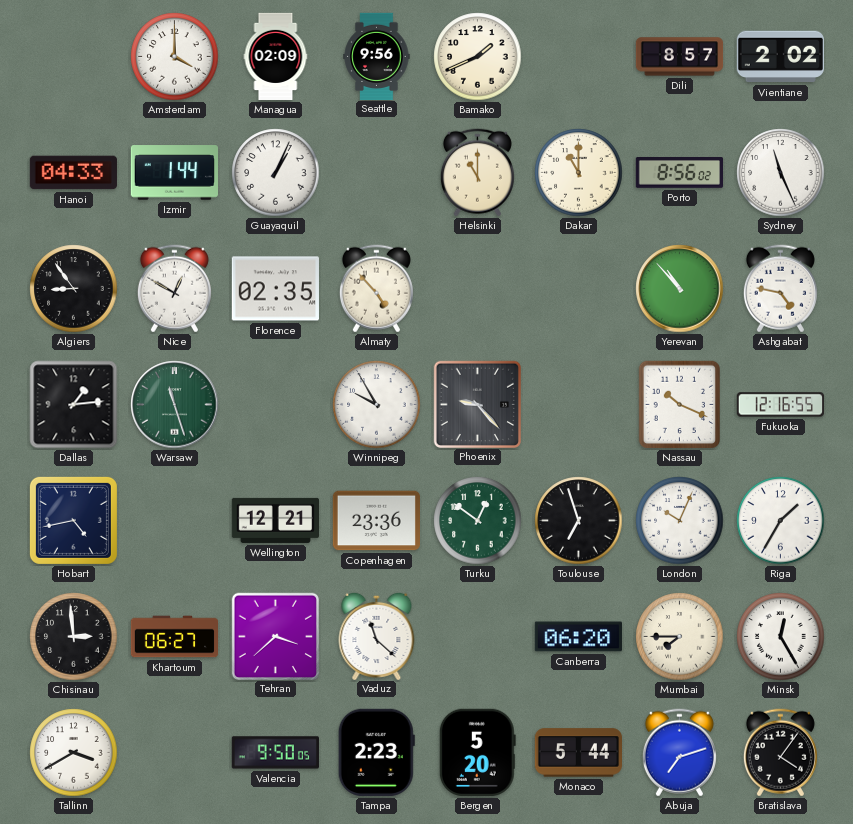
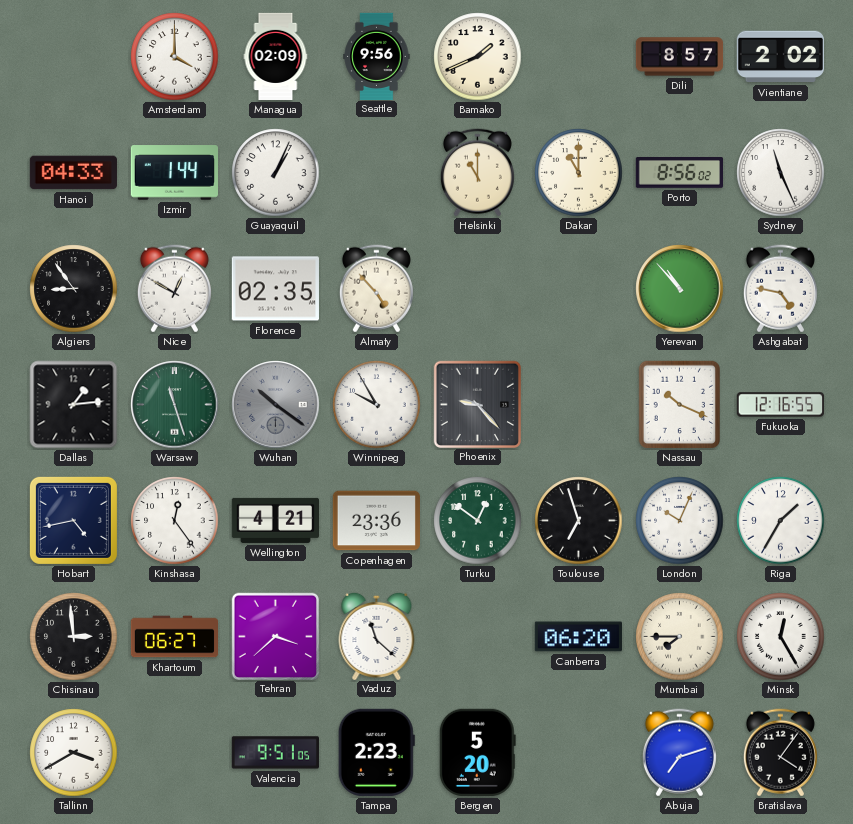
Wuhan: none -> 10:21
Kinshasa: none -> 12:24
Wellington: 12:21 -> 4:21
Valencia: 9:50 -> 9:51
Monaco: 5:44 -> none
